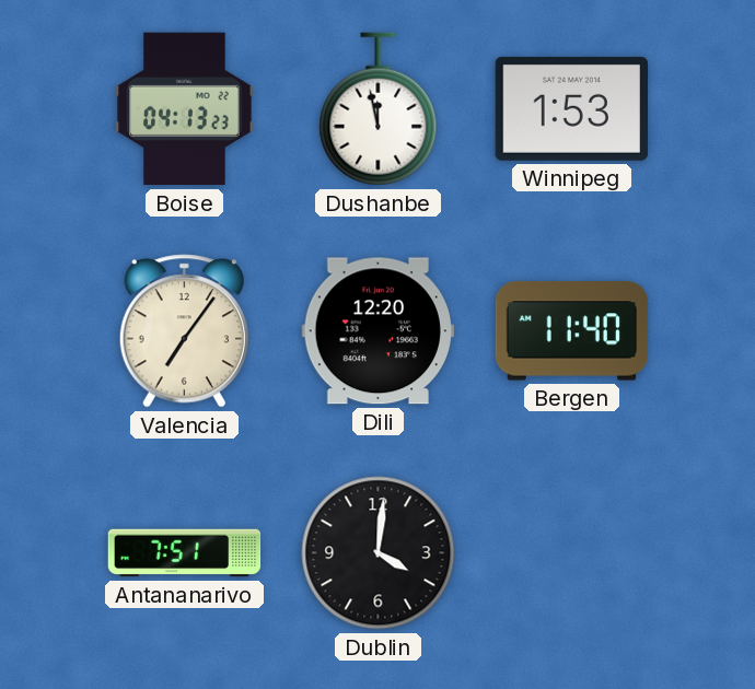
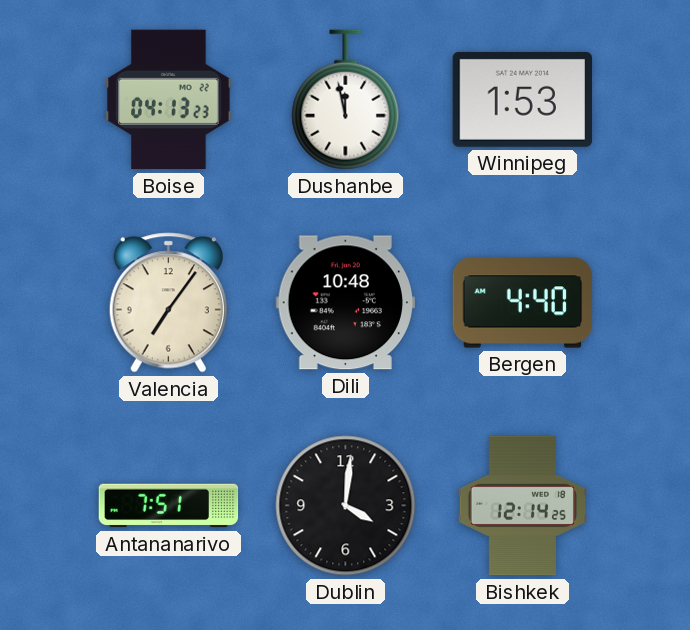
Dili: 12:20 -> 10:48
Bergen: 11:40 -> 4:40
Bishkek: none -> 12:14
